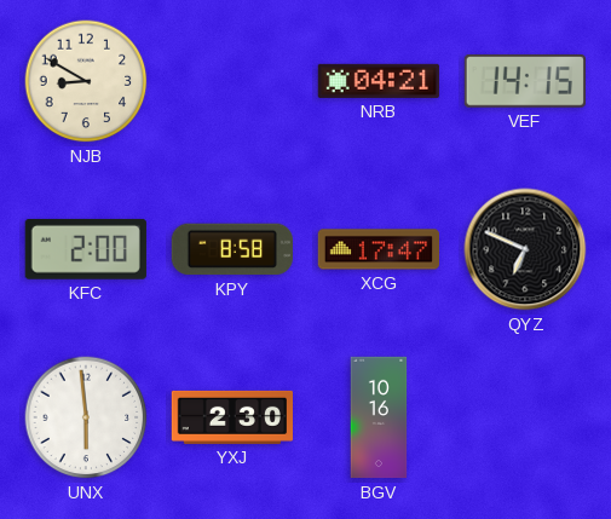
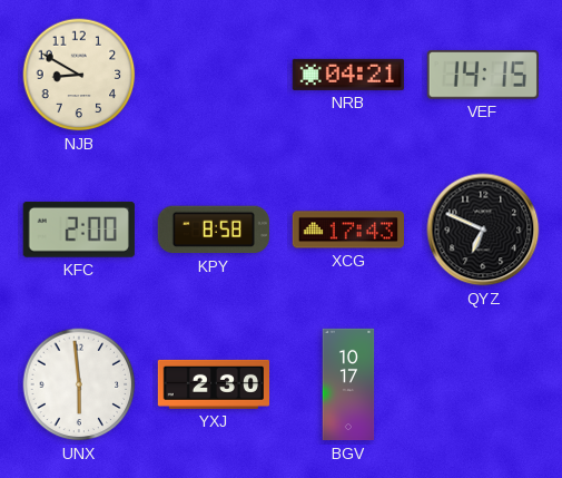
XCG: 17:47 -> 17:43
BGV: 10:16 -> 10:17
